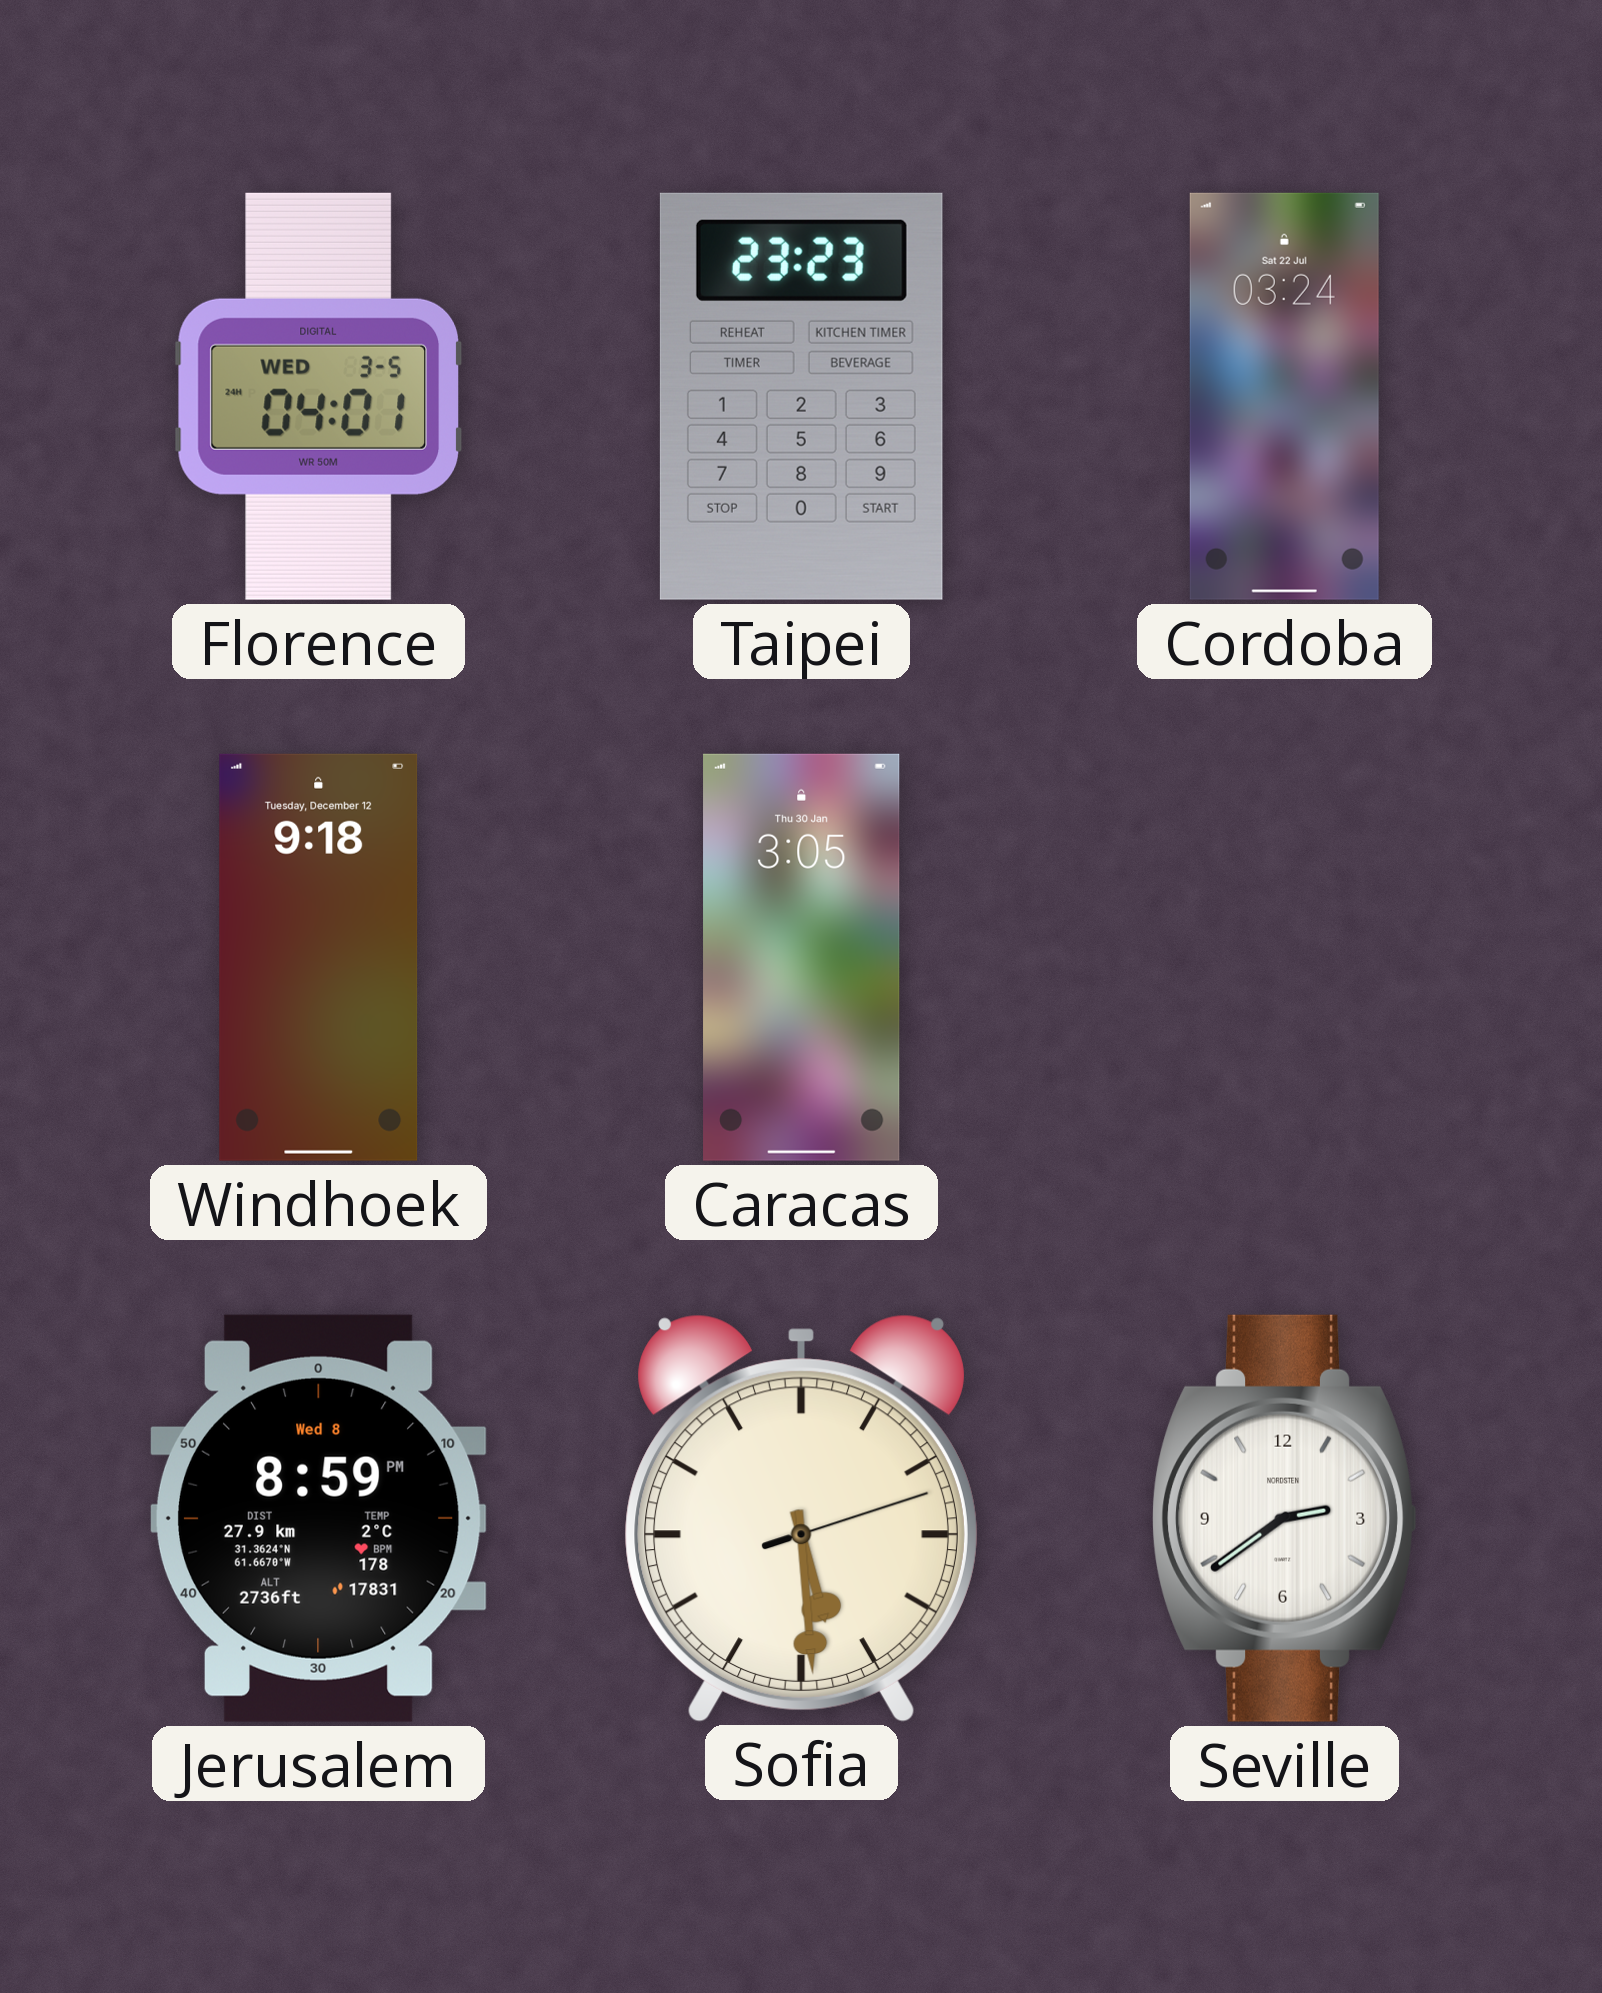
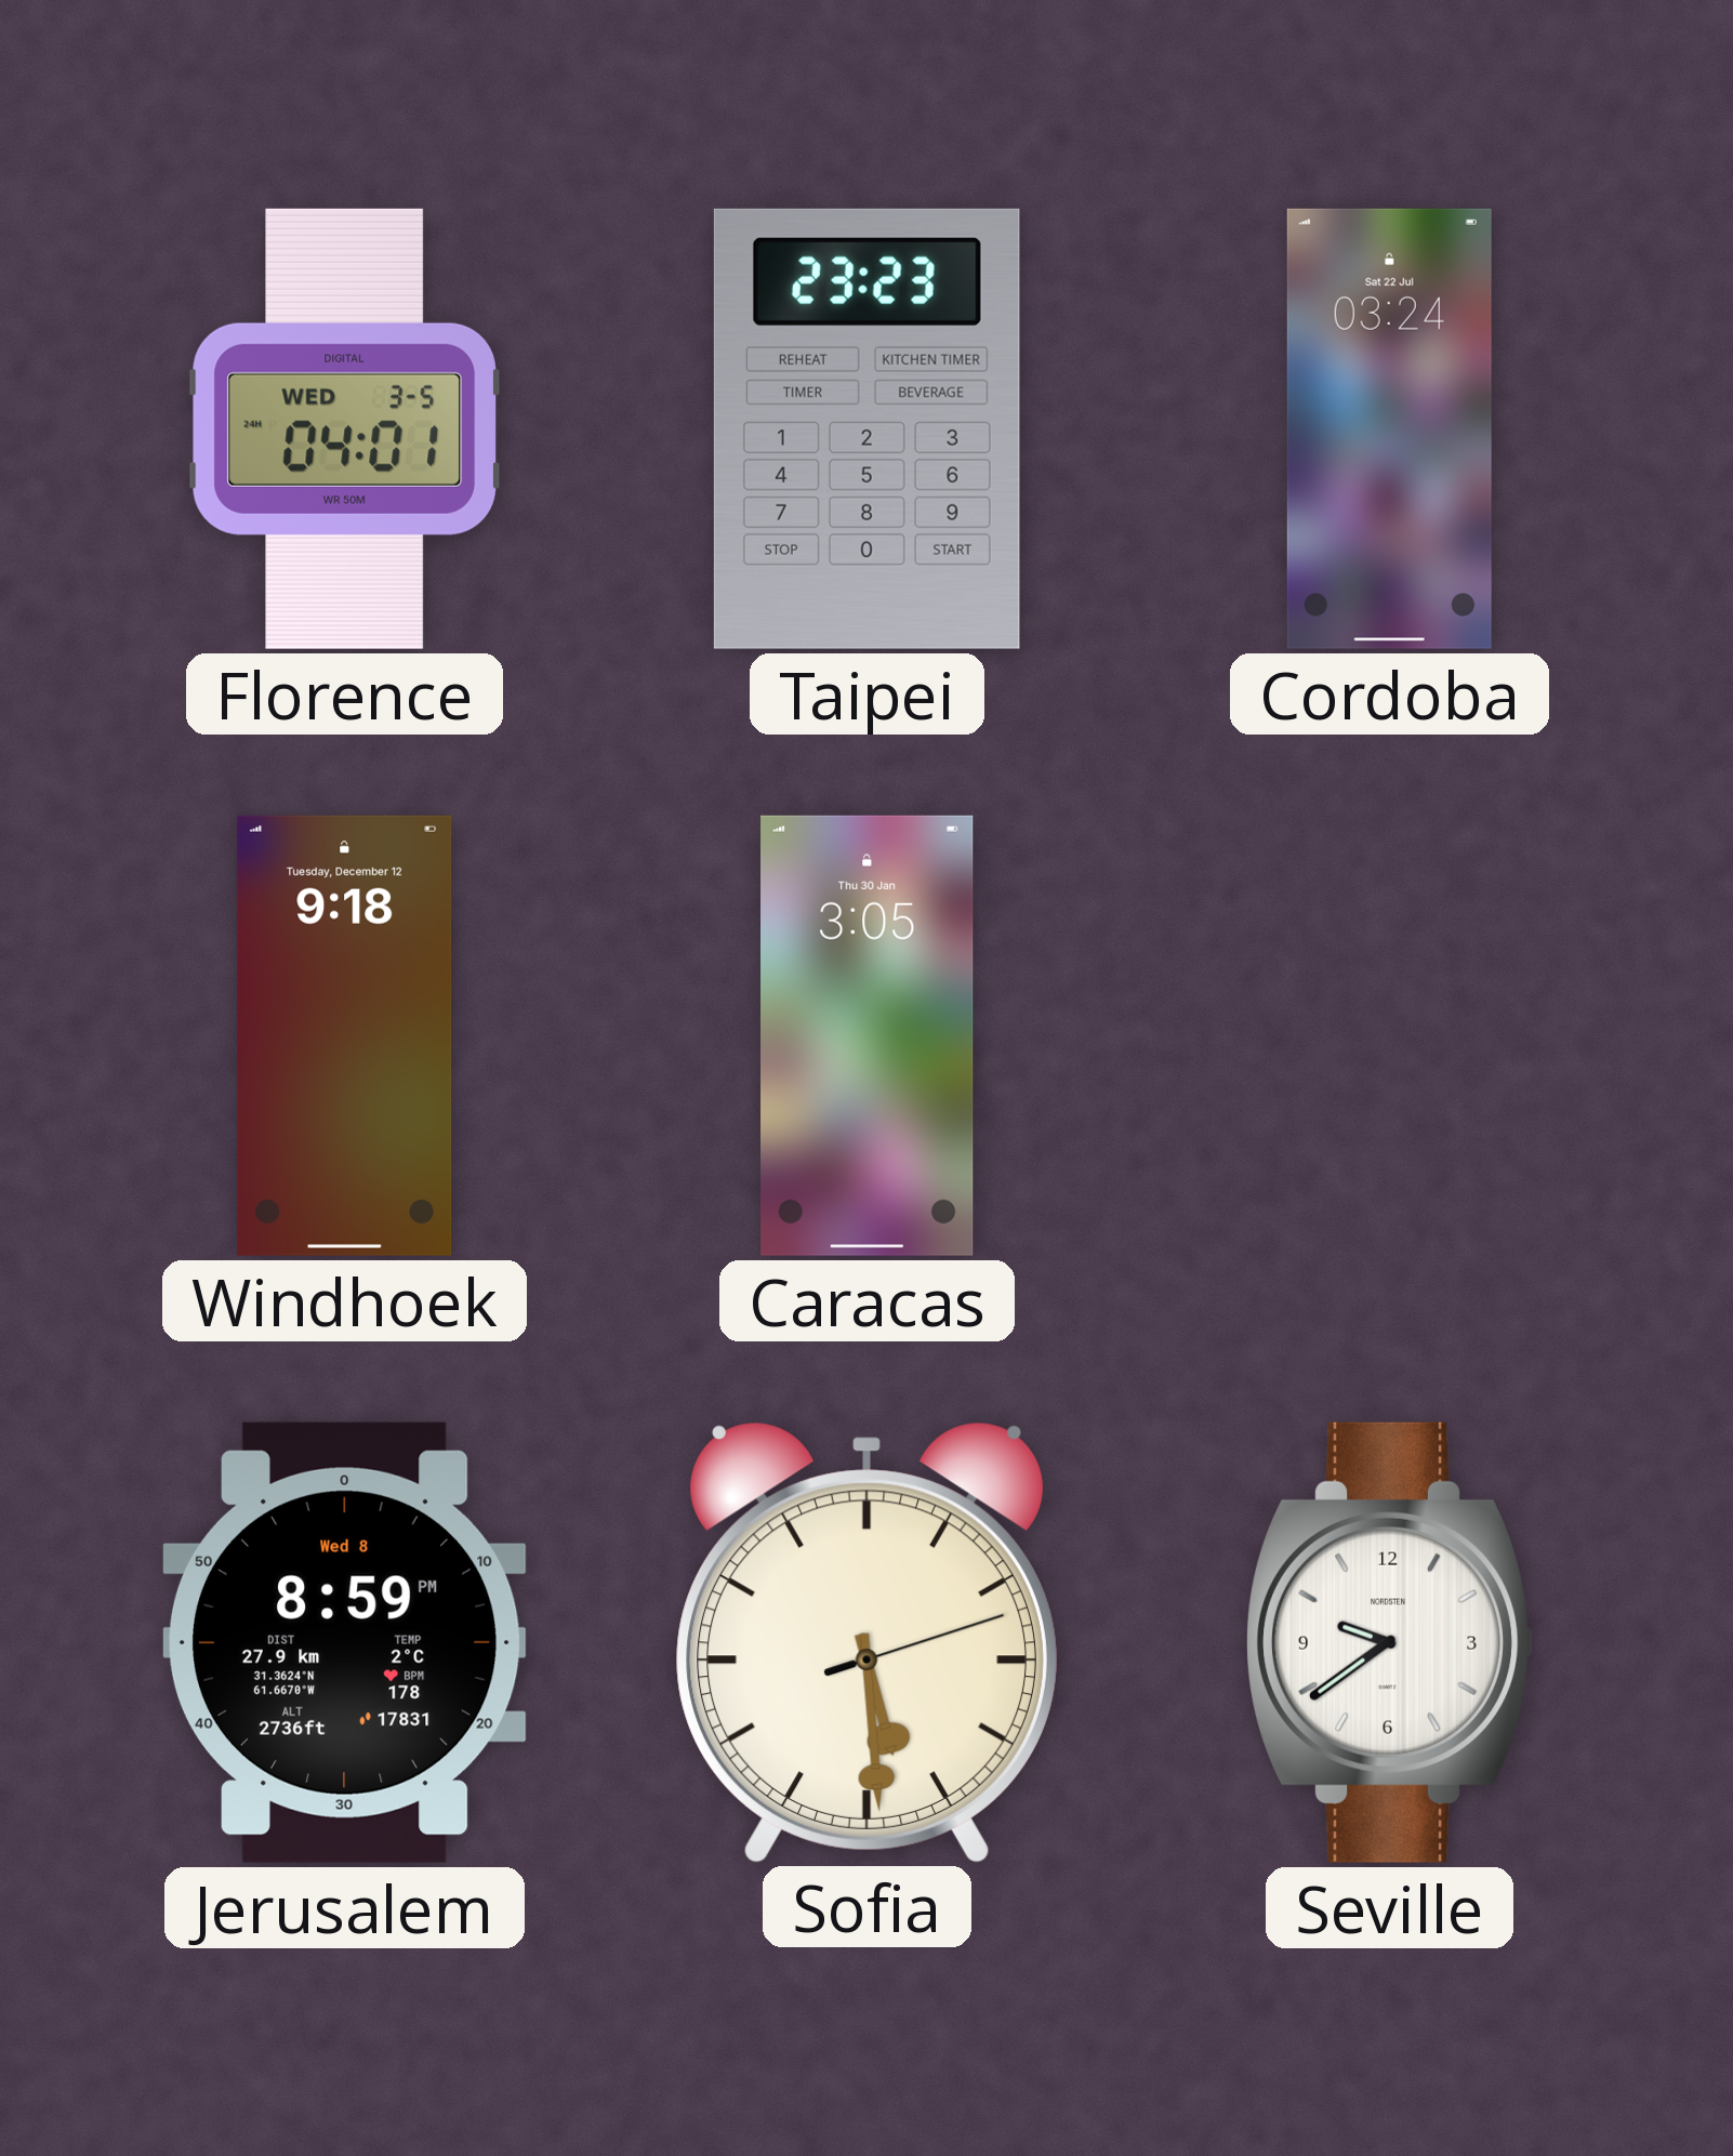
Seville: 2:39 -> 9:39
